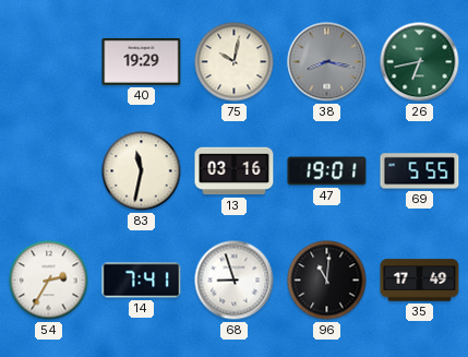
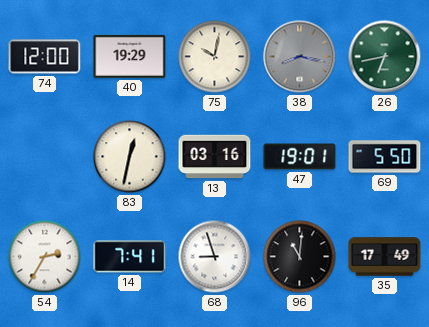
74: none -> 12:00
83: 11:32 -> 12:32
69: 5:55 -> 5:50
